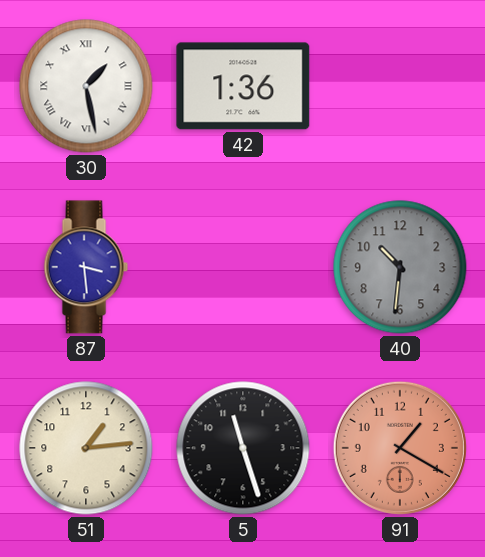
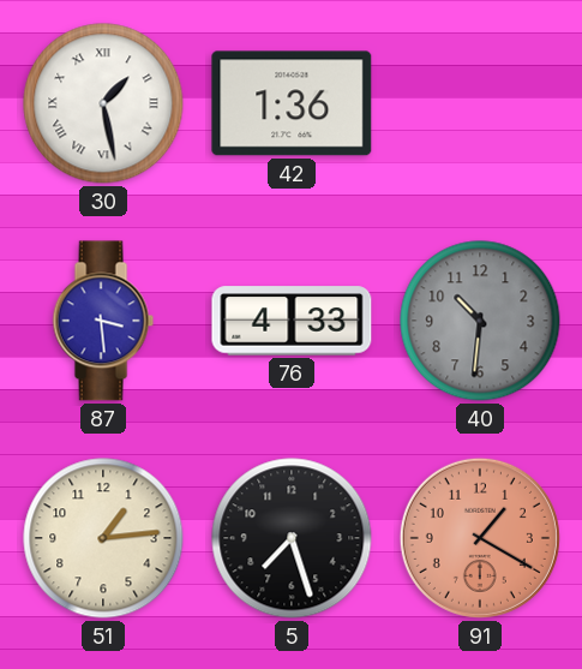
76: none -> 4:33
5: 11:27 -> 7:27
